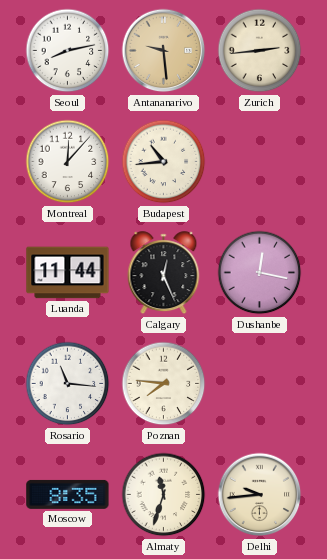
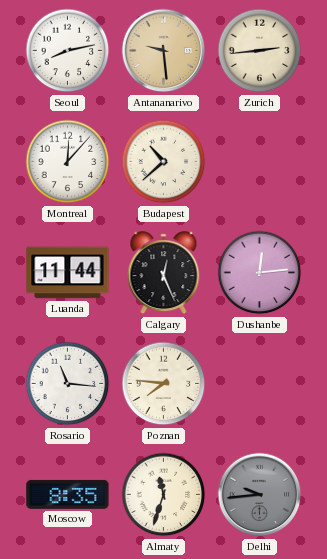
Budapest: 10:44 -> 10:38
Dushanbe: 12:17 -> 12:14
Delhi dial: cream -> grey
